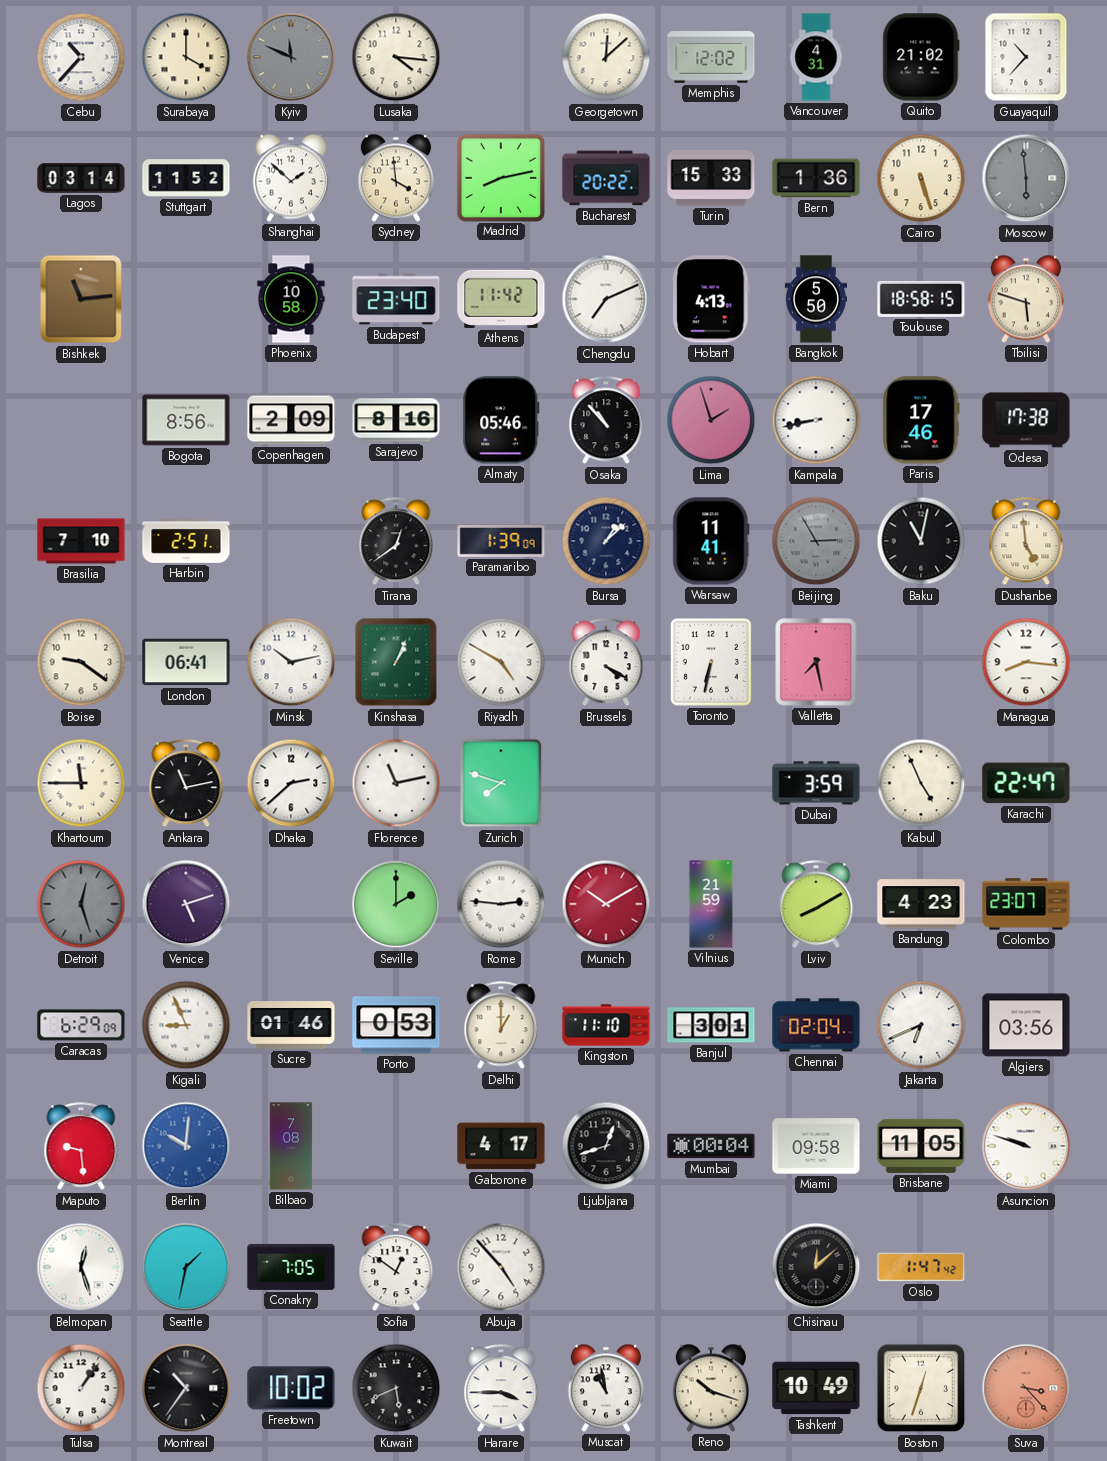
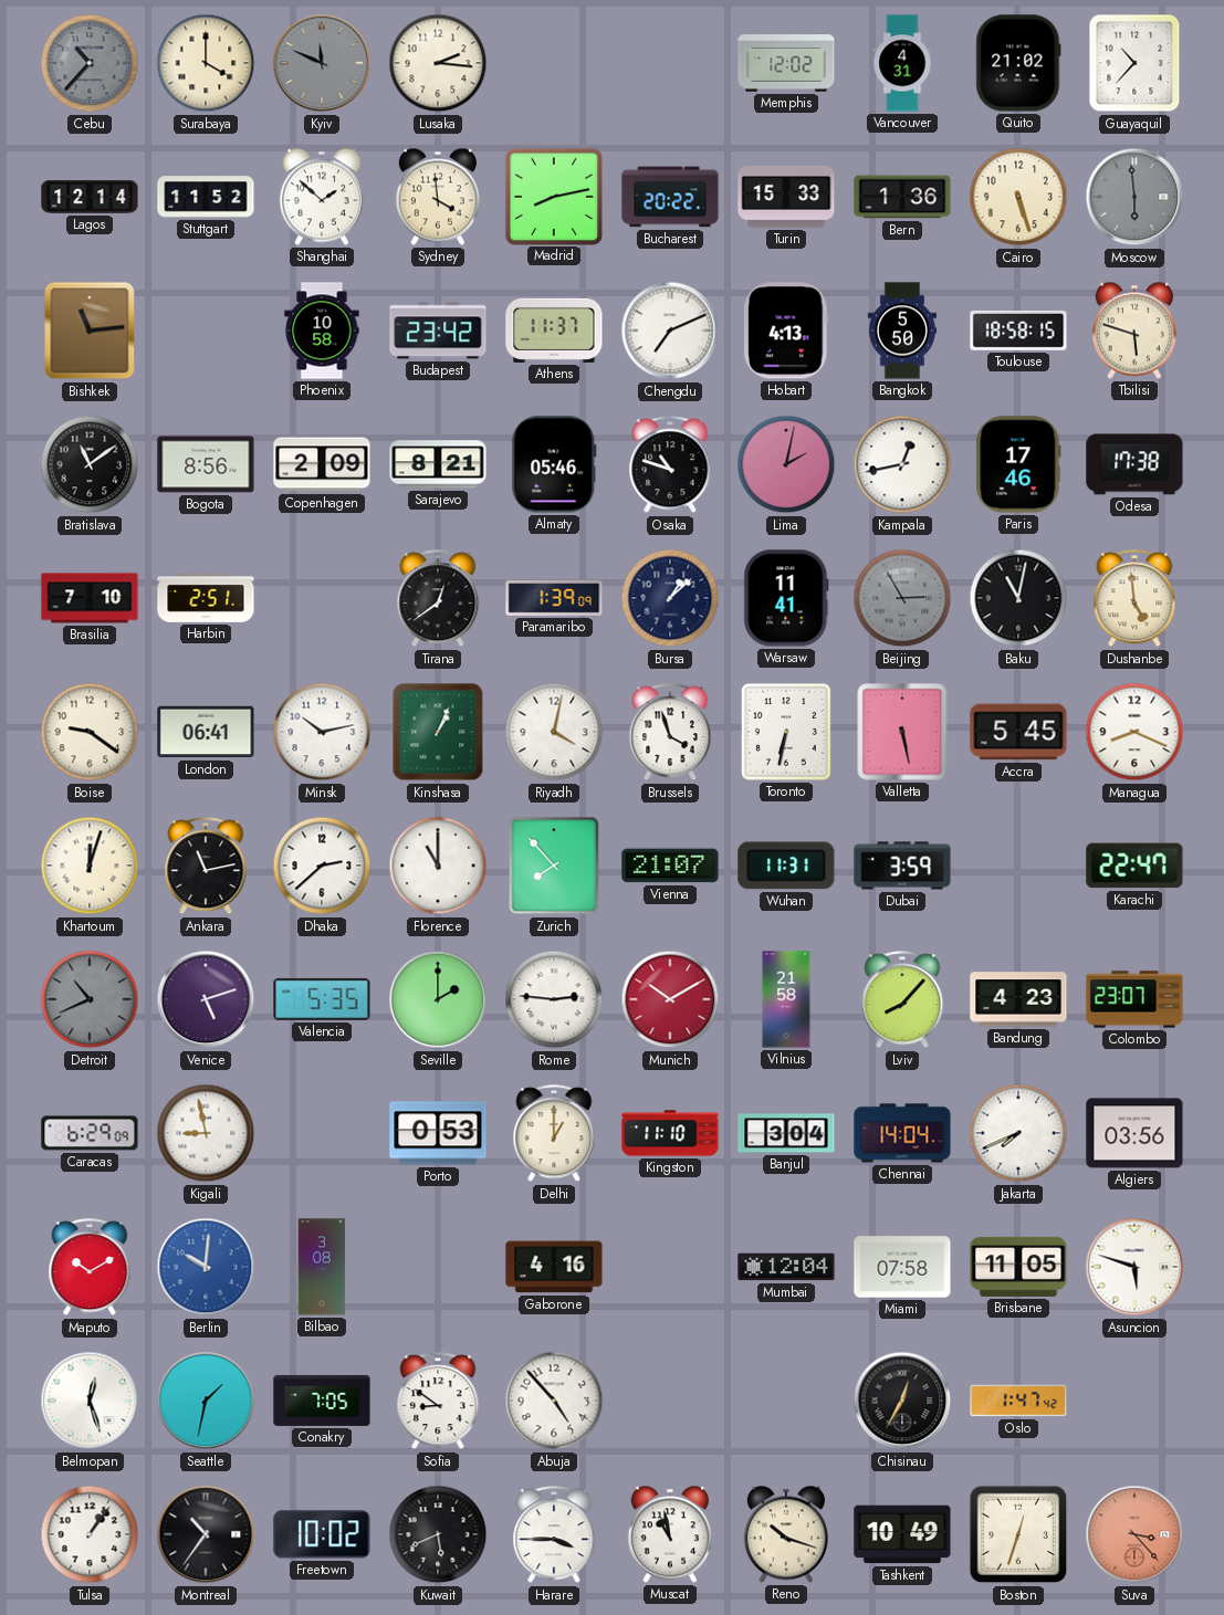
Cebu dial: white -> grey
Lusaka: 4:16 -> 2:16
Georgetown: 12:08 -> none
Lagos: 03:14 -> 12:14
Budapest: 23:40 -> 23:42
Athens: 11:42 -> 11:37
Bratislava: none -> 11:09
Sarajevo: 8:16 -> 8:21
Osaka: 10:53 -> 10:48
Lima: 1:57 -> 2:02
Kampala: 8:43 -> 12:43
Riyadh: 4:50 -> 4:02
Brussels: 4:20 -> 3:57
Valletta: 7:28 -> 5:28
Accra: none -> 5:45
Managua: 8:16 -> 8:19
Khartoum: 11:45 -> 12:03
Florence: 11:13 -> 11:00
Zurich: 7:48 -> 7:53
Vienna: none -> 21:07
Wuhan: none -> 11:31
Kabul: 4:56 -> none
Detroit: 12:27 -> 10:41
Valencia: none -> 5:35
Vilnius: 21:59 -> 21:58
Lviv: 8:10 -> 8:07
Kigali: 8:56 -> 8:58
Sucre: 01:46 -> none
Banjul: 3:01 -> 3:04
Chennai: 02:04 -> 14:04
Jakarta: 6:41 -> 7:41
Maputo: 9:29 -> 10:10
Bilbao: 7:08 -> 3:08
Gaborone: 4:17 -> 4:16
Ljubljana: 12:42 -> none
Mumbai: 00:04 -> 12:04
Miami: 09:58 -> 07:58
Asuncion: 9:48 -> 5:48
Sofia: 12:51 -> 8:51
Chisinau: 12:08 -> 12:35
